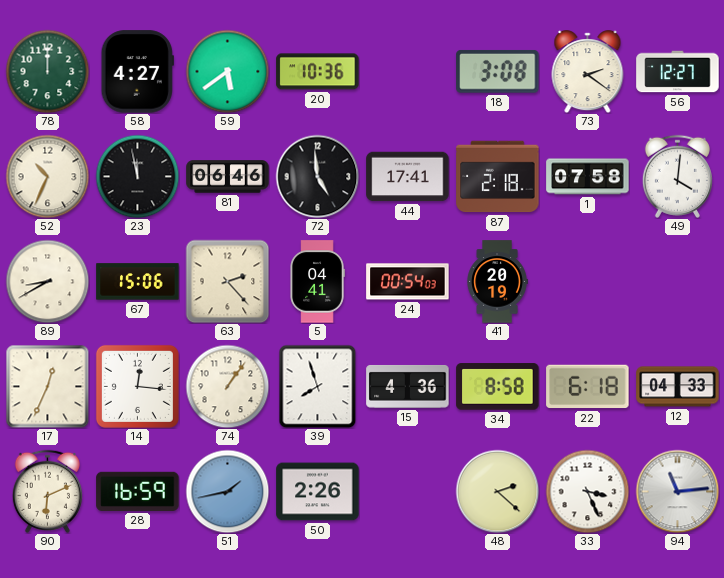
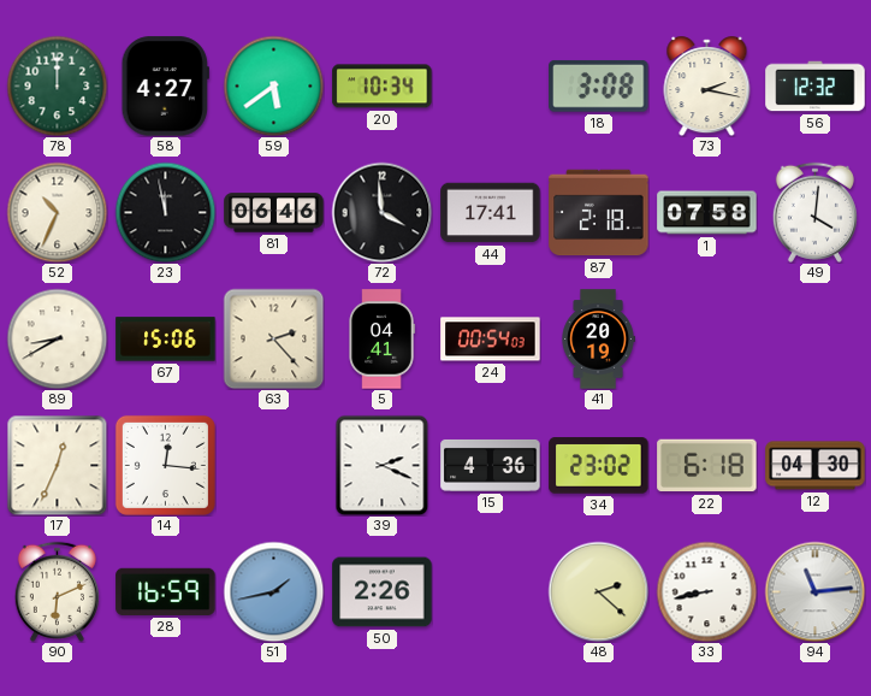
20: 10:36 -> 10:34
73: 2:21 -> 2:17
56: 12:27 -> 12:32
72: 4:59 -> 3:59
74: 1:06 -> none
39: 7:57 -> 2:19
34: 8:58 -> 23:02
12: 04:33 -> 04:30
33: 3:26 -> 8:43
